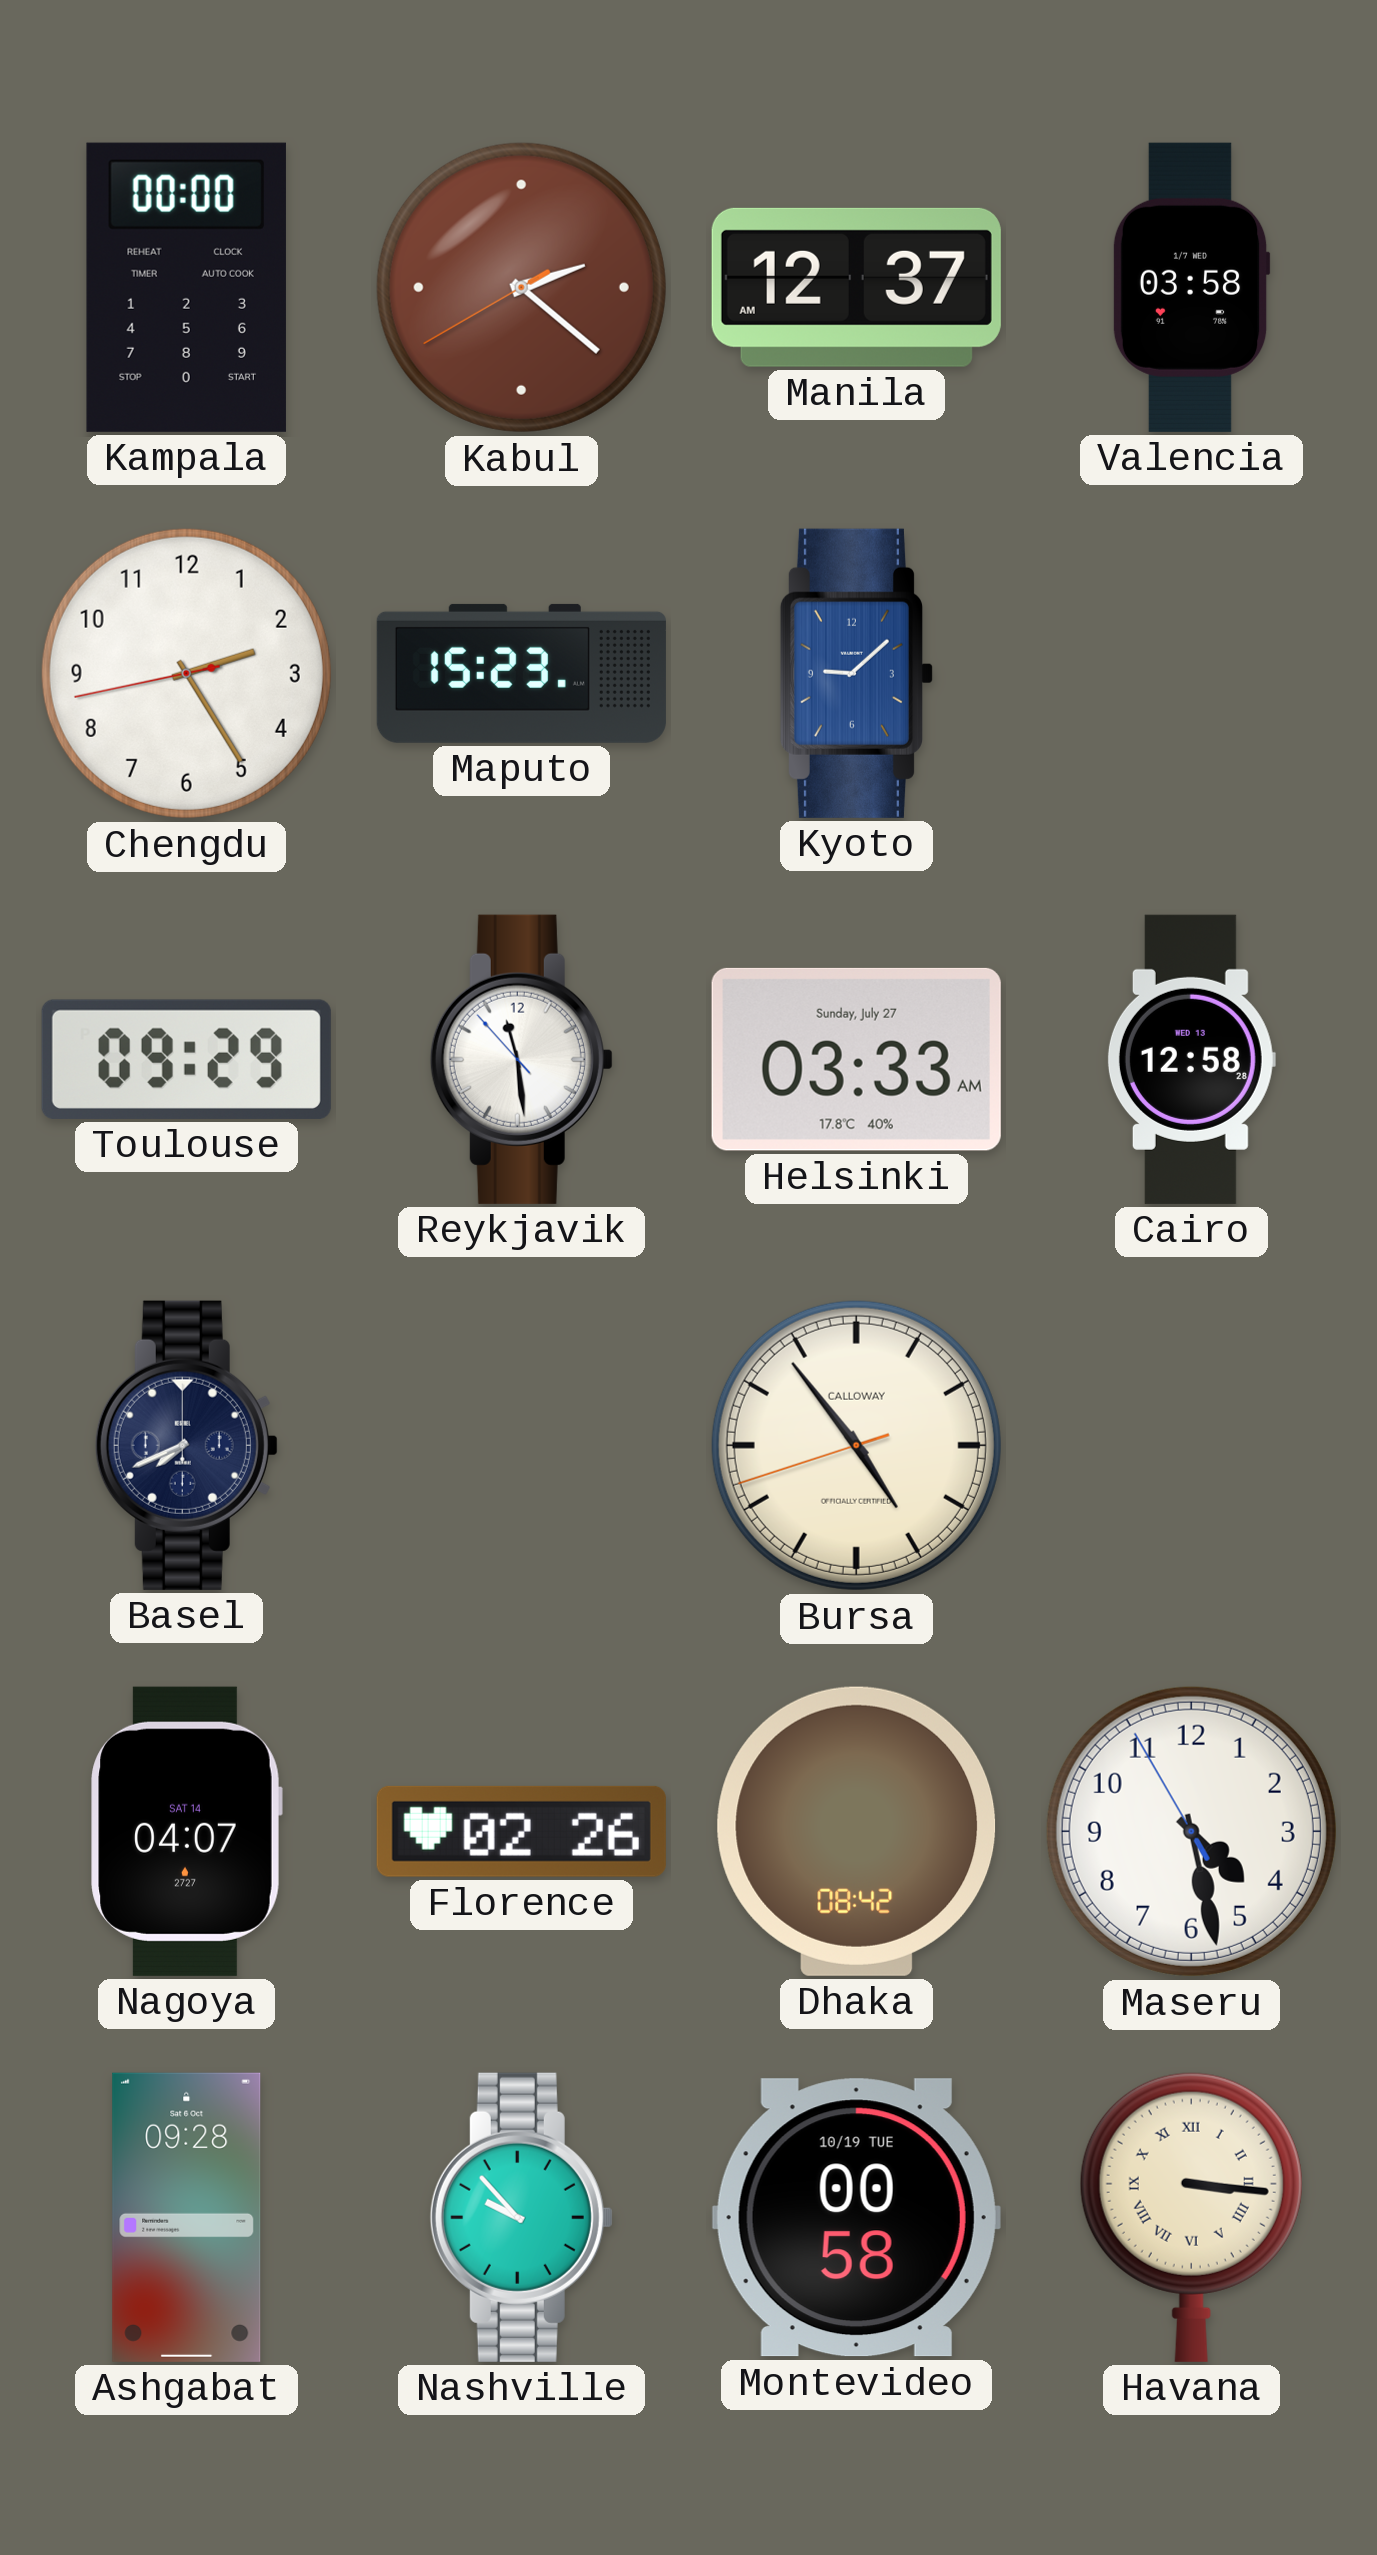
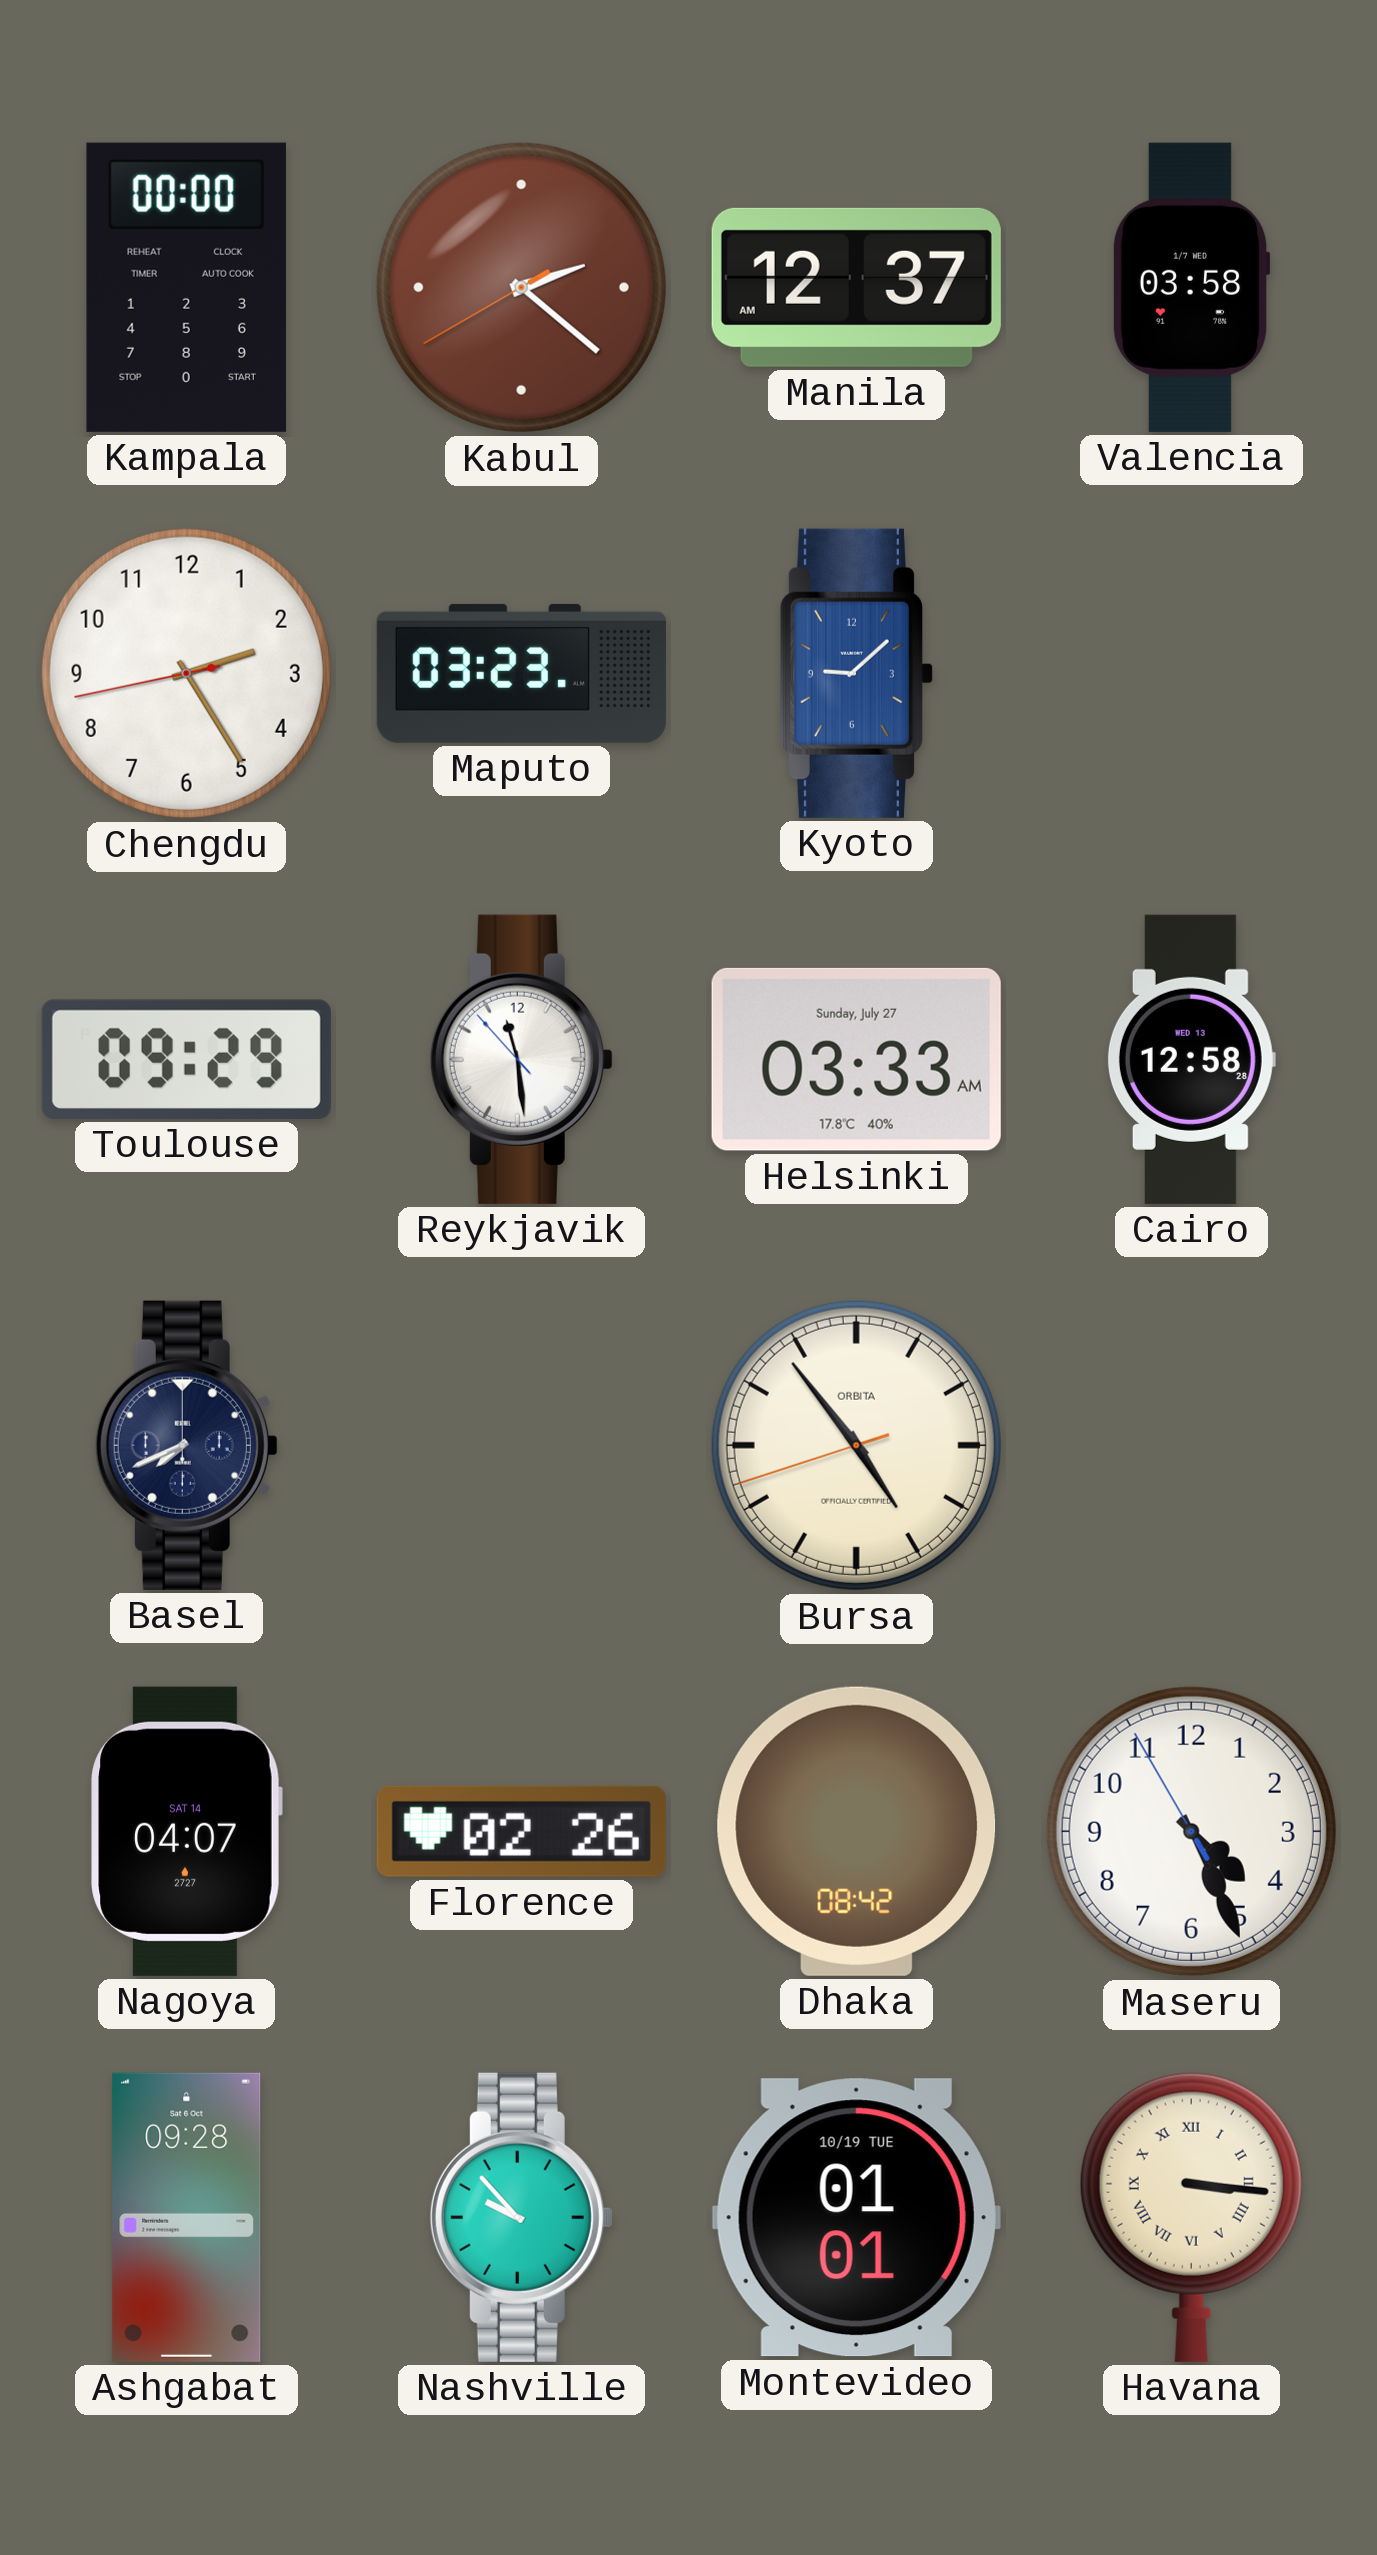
Maputo: 15:23 -> 03:23
Bursa brand: CALLOWAY -> ORBITA
Maseru: 4:27 -> 4:25
Montevideo: 00:58 -> 01:01
